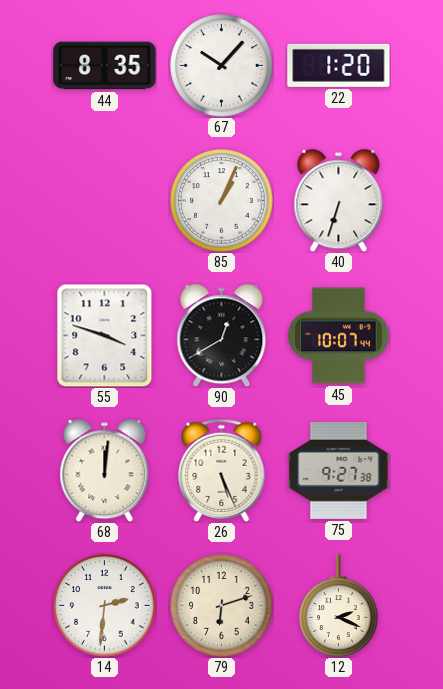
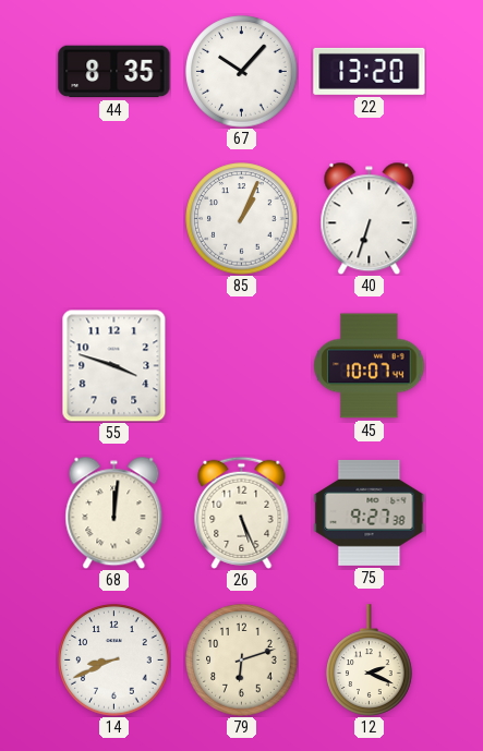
22: 1:20 -> 13:20
90: 12:40 -> none
14: 2:31 -> 8:41
